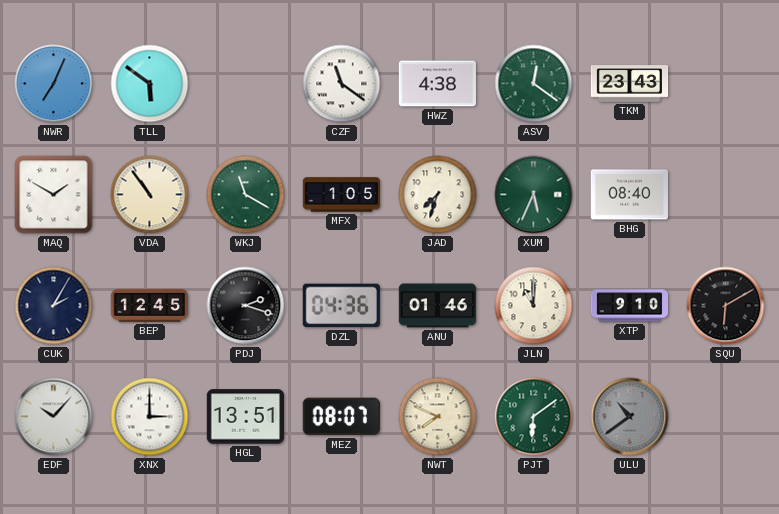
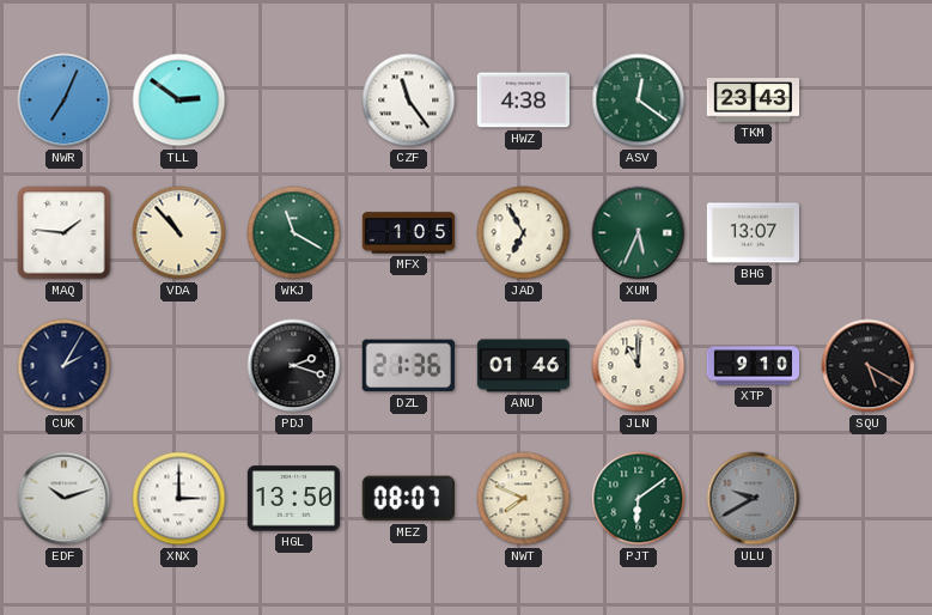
TLL: 5:51 -> 2:51
CZF: 11:21 -> 11:24
MAQ: 1:50 -> 1:46
VDA: 10:54 -> 10:53
JAD: 7:33 -> 6:55
BHG: 08:40 -> 13:07
BEP: 12:45 -> none
DZL: 04:36 -> 21:36
SQU: 6:10 -> 5:20
EDF: 10:07 -> 10:12
HGL: 13:51 -> 13:50
ULU: 10:39 -> 9:40
